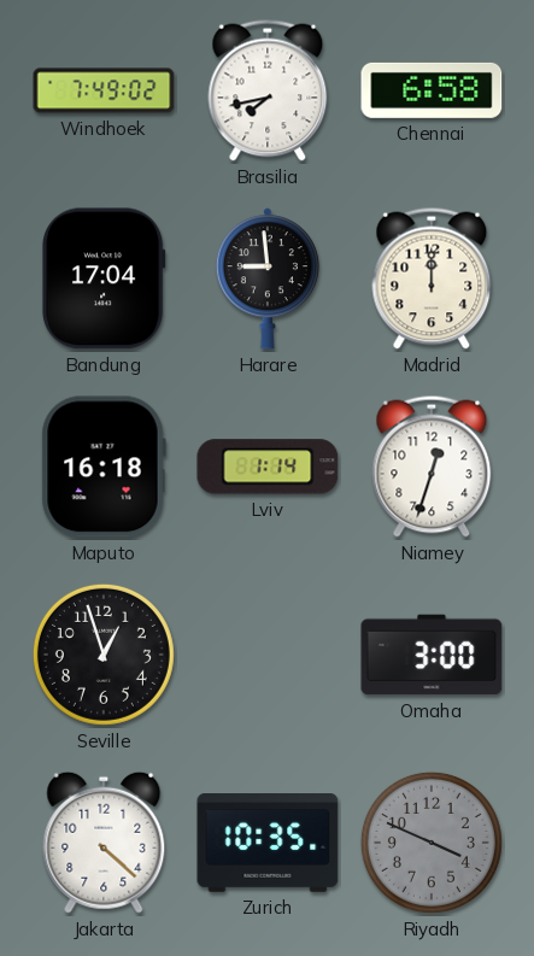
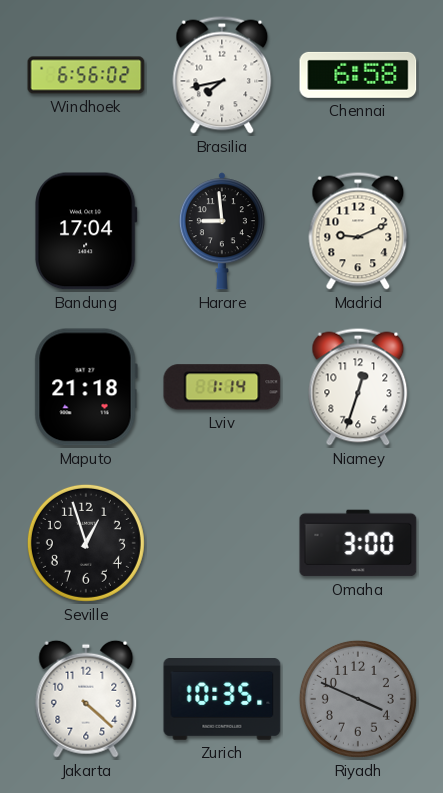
Windhoek: 7:49 -> 6:56
Madrid: 12:00 -> 9:11
Maputo: 16:18 -> 21:18
